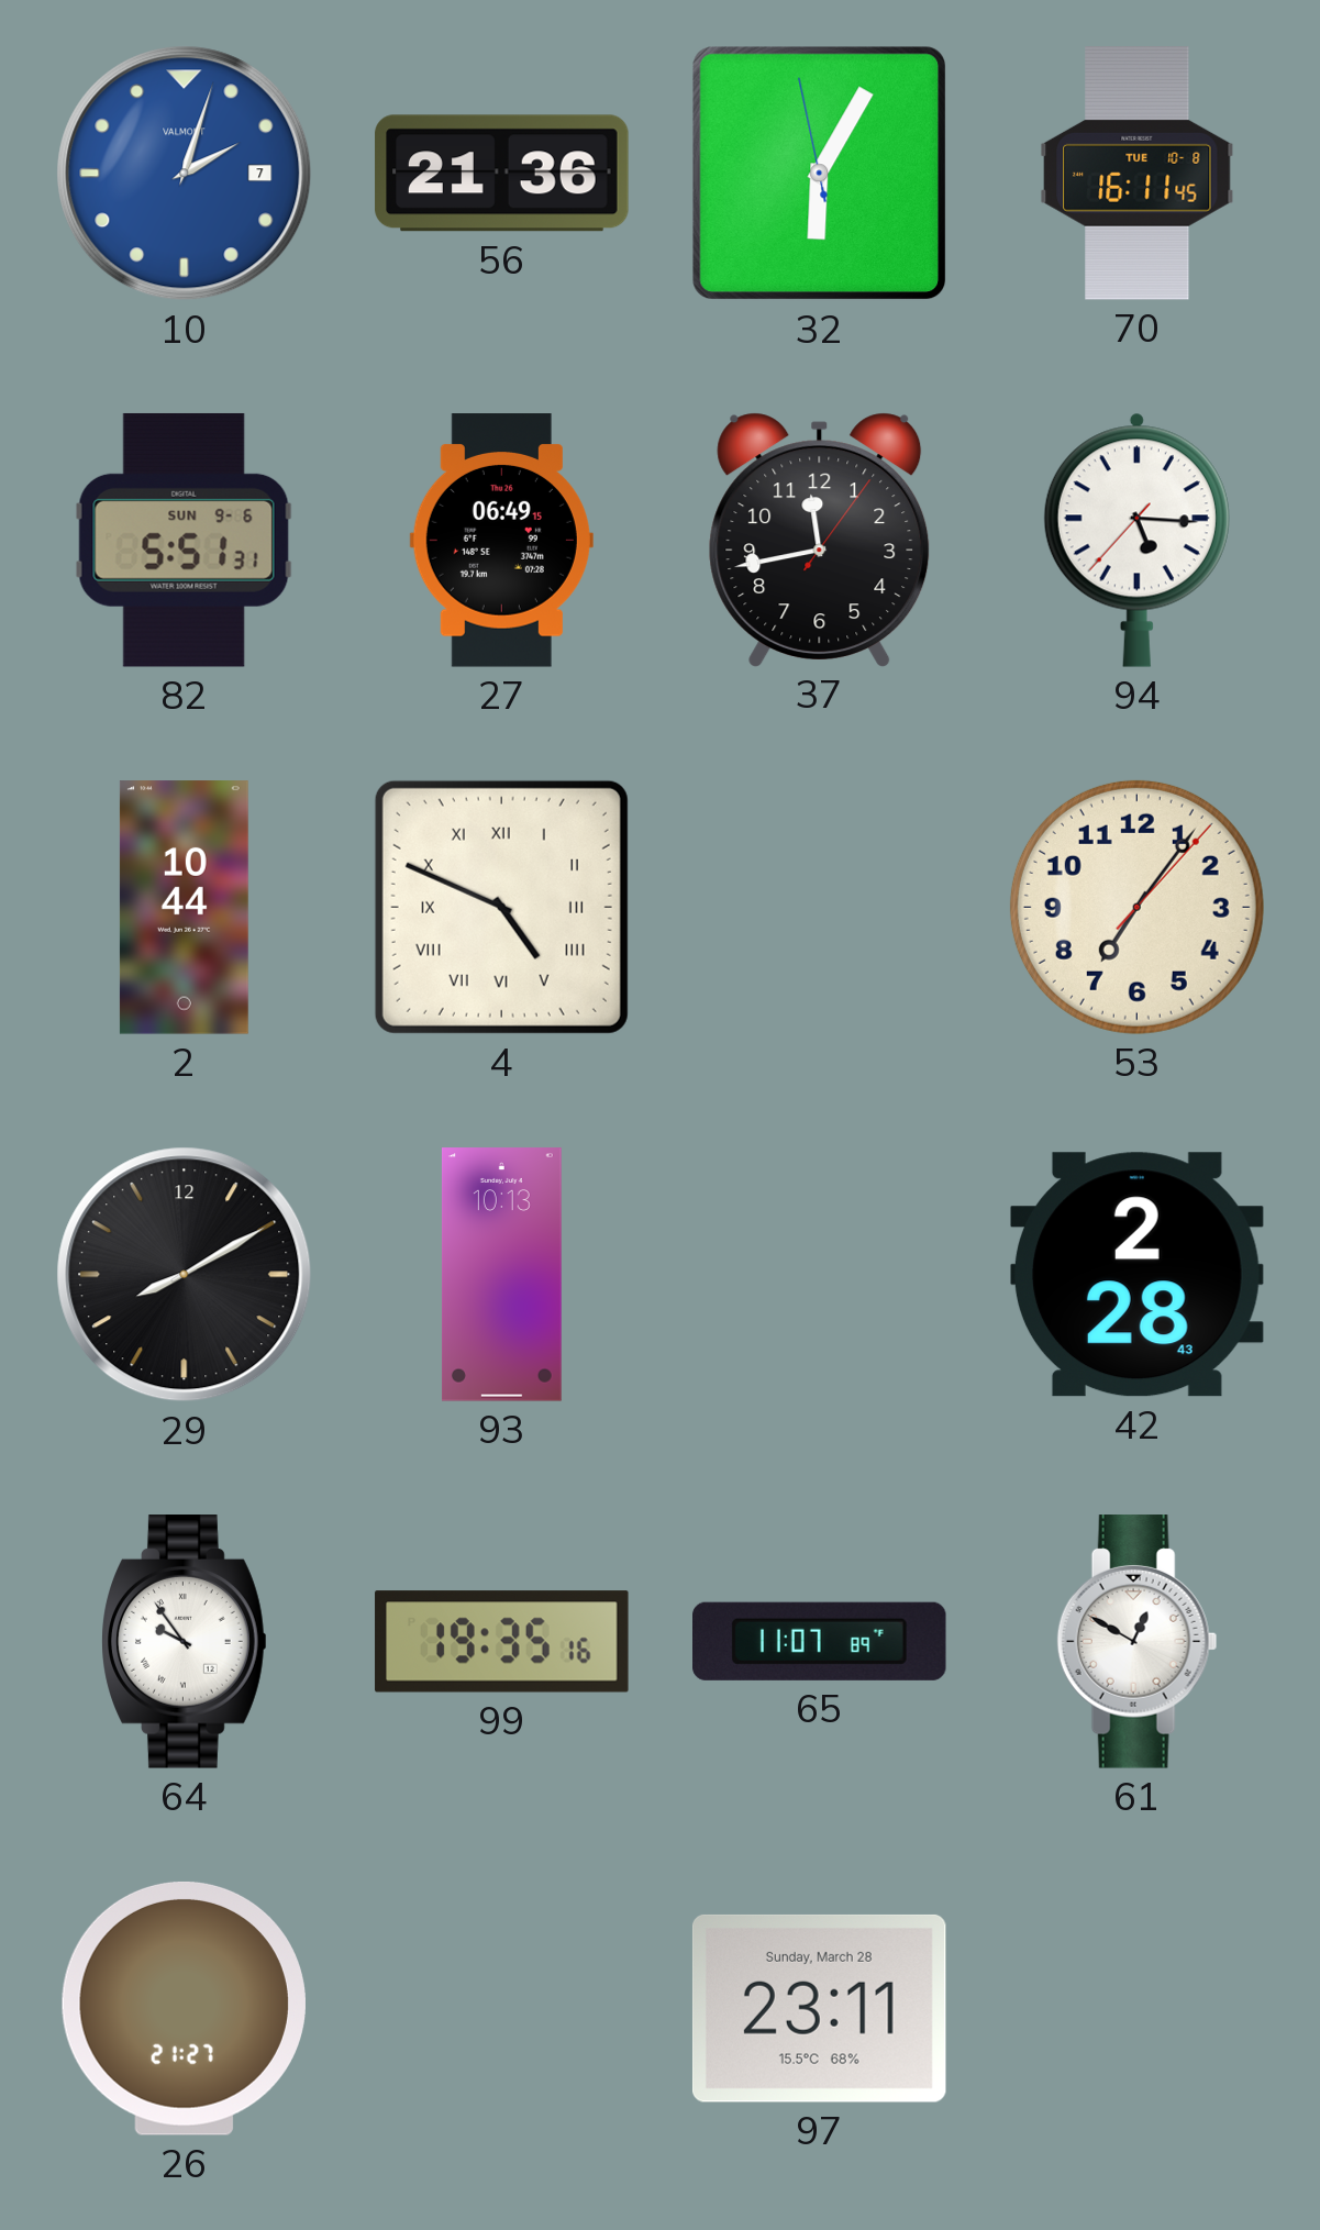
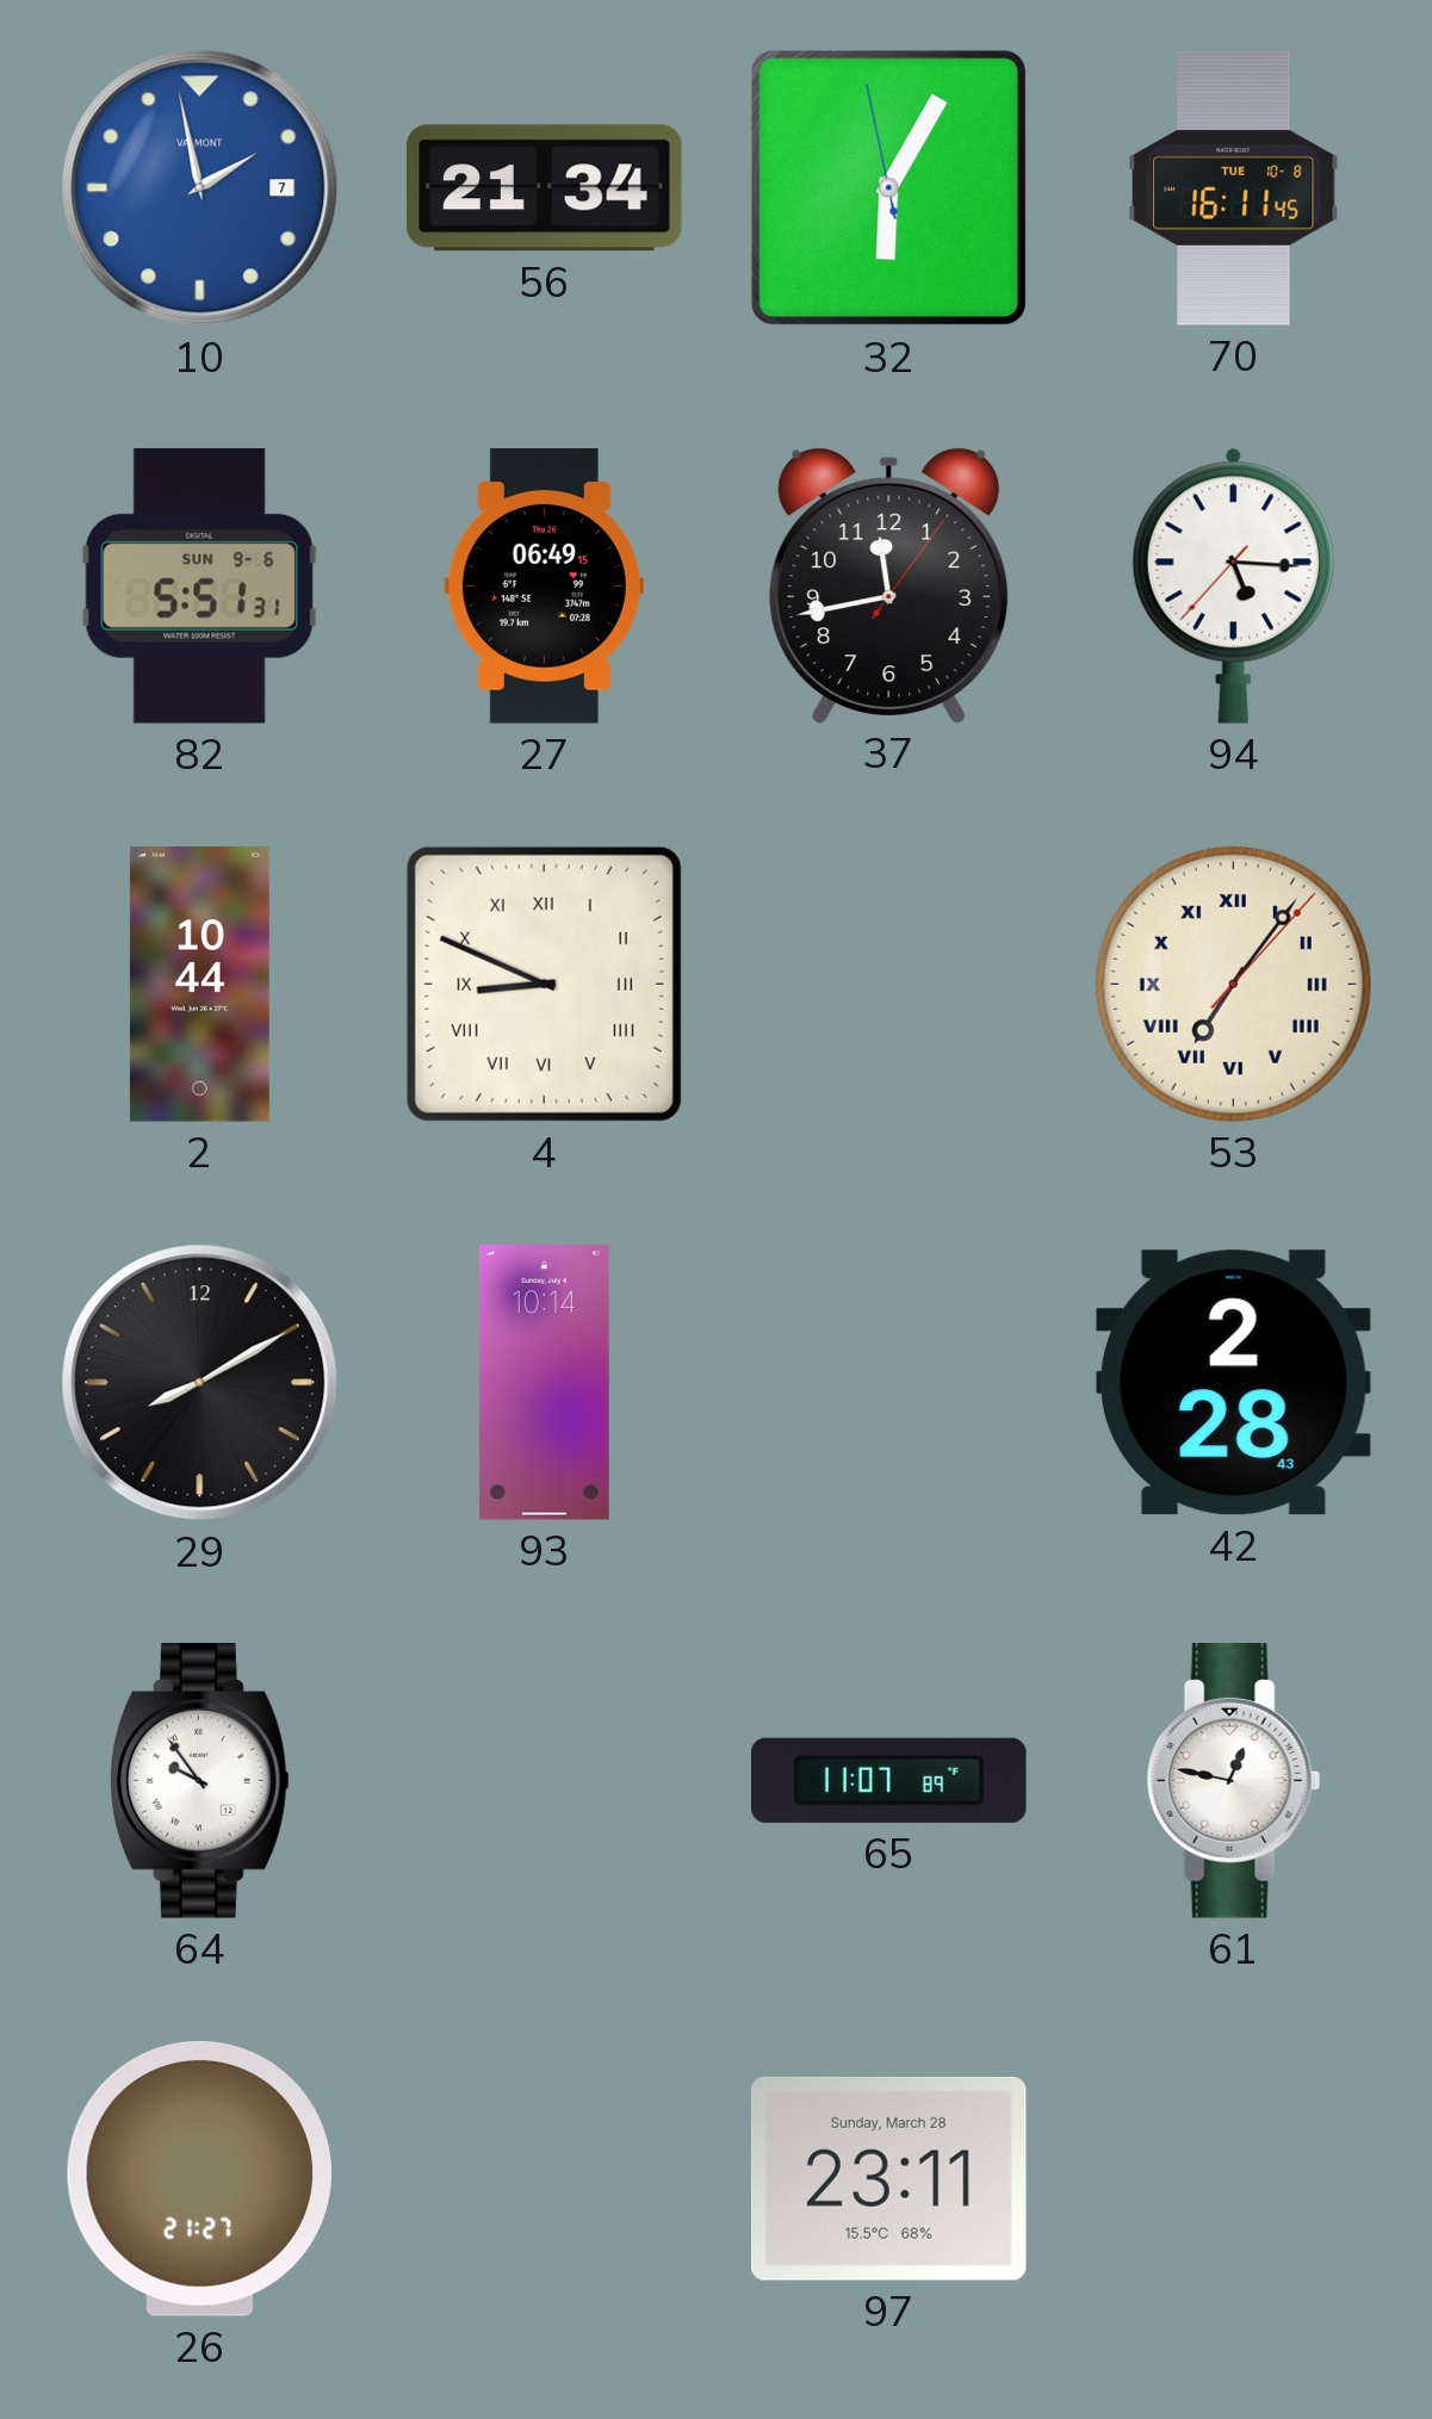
10: 2:03 -> 1:58
56: 21:36 -> 21:34
4: 4:49 -> 8:49
53 numerals: Arabic -> Roman
93: 10:13 -> 10:14
99: 19:35 -> none
61: 12:50 -> 12:47
